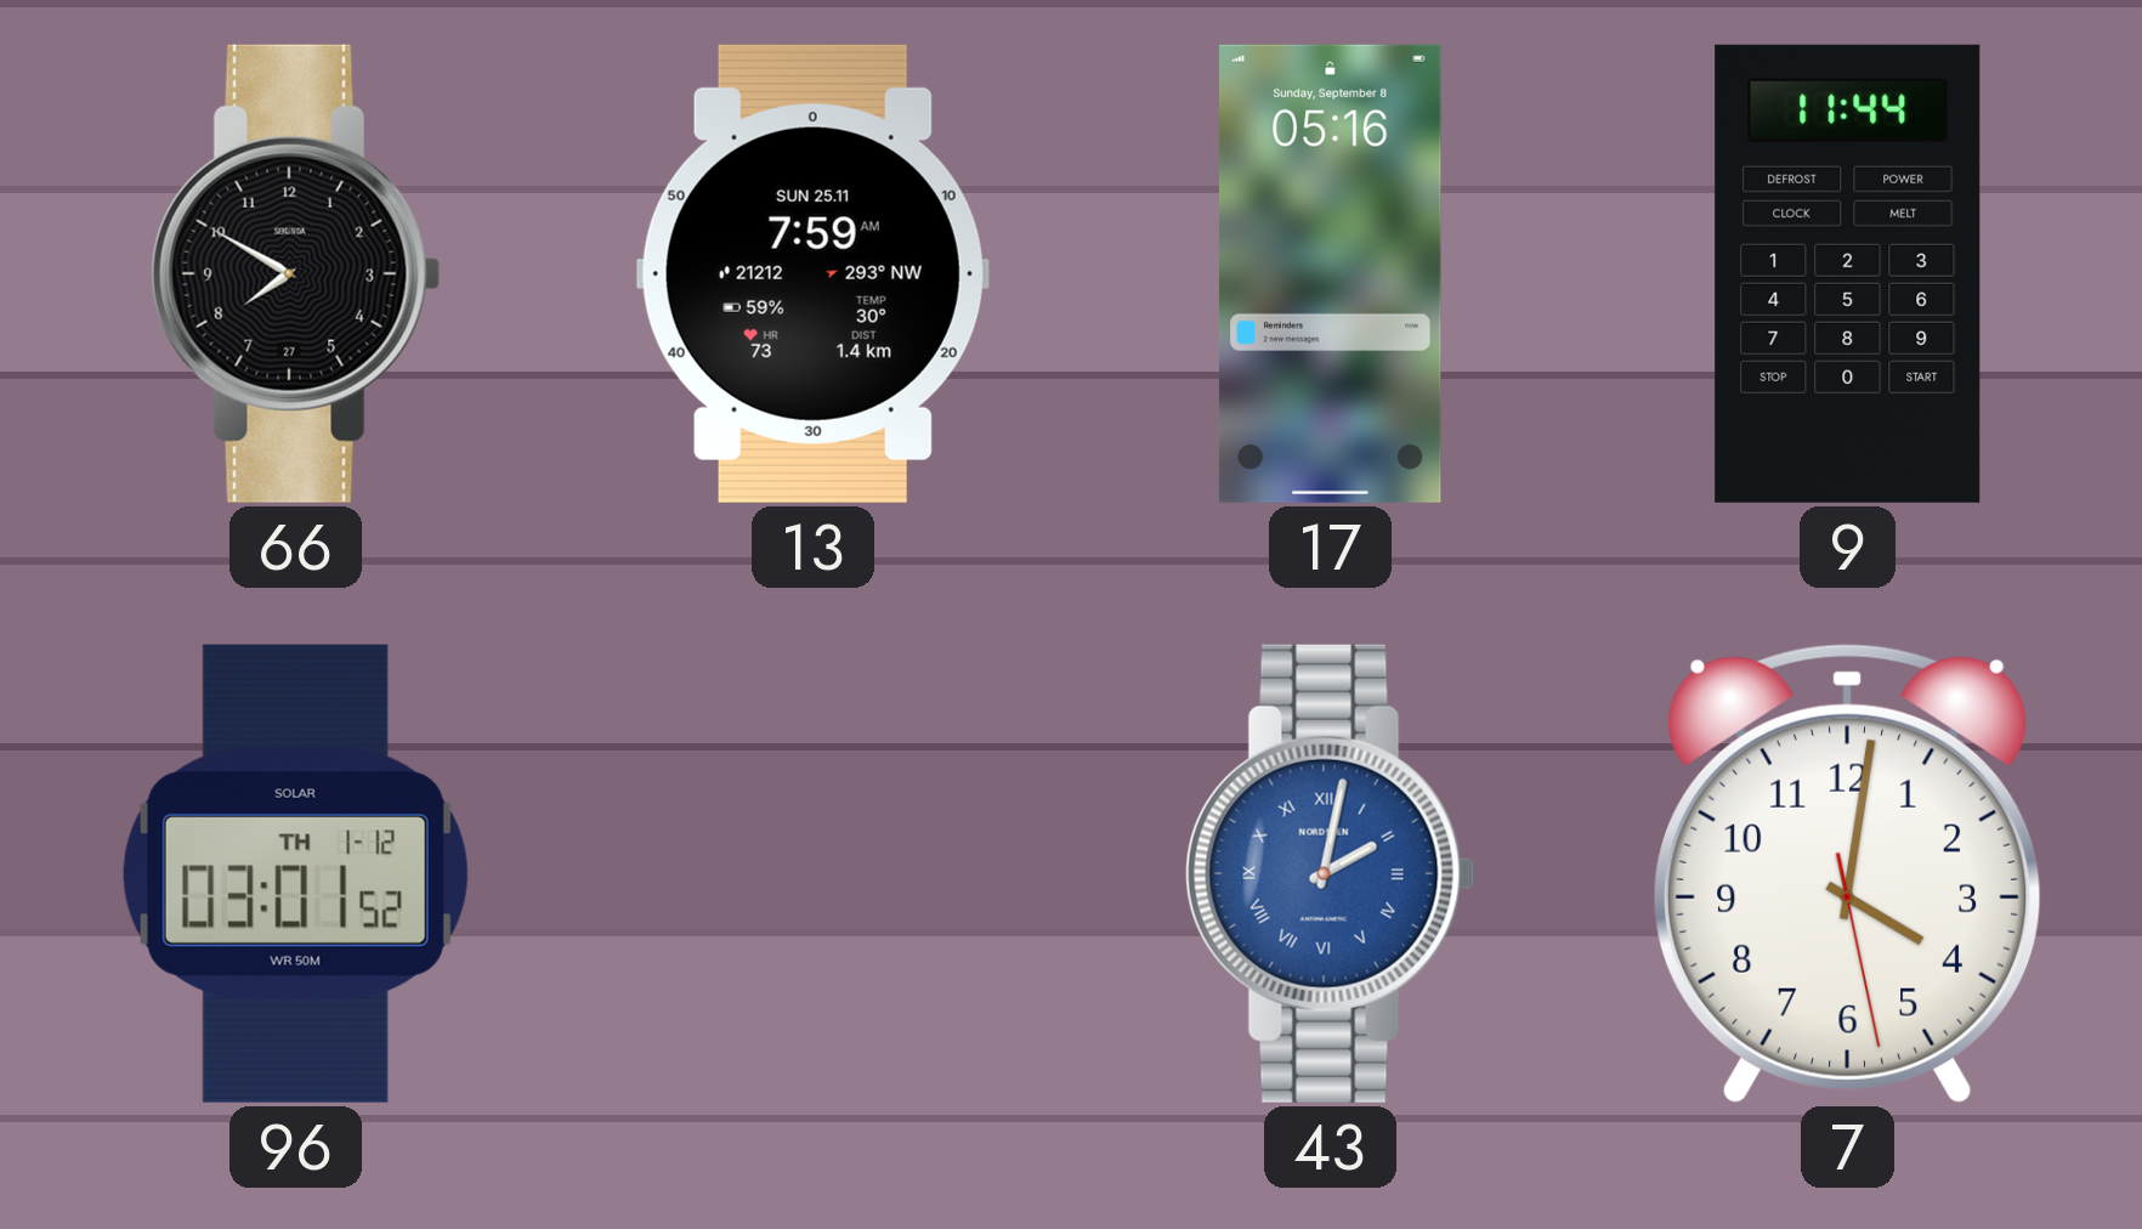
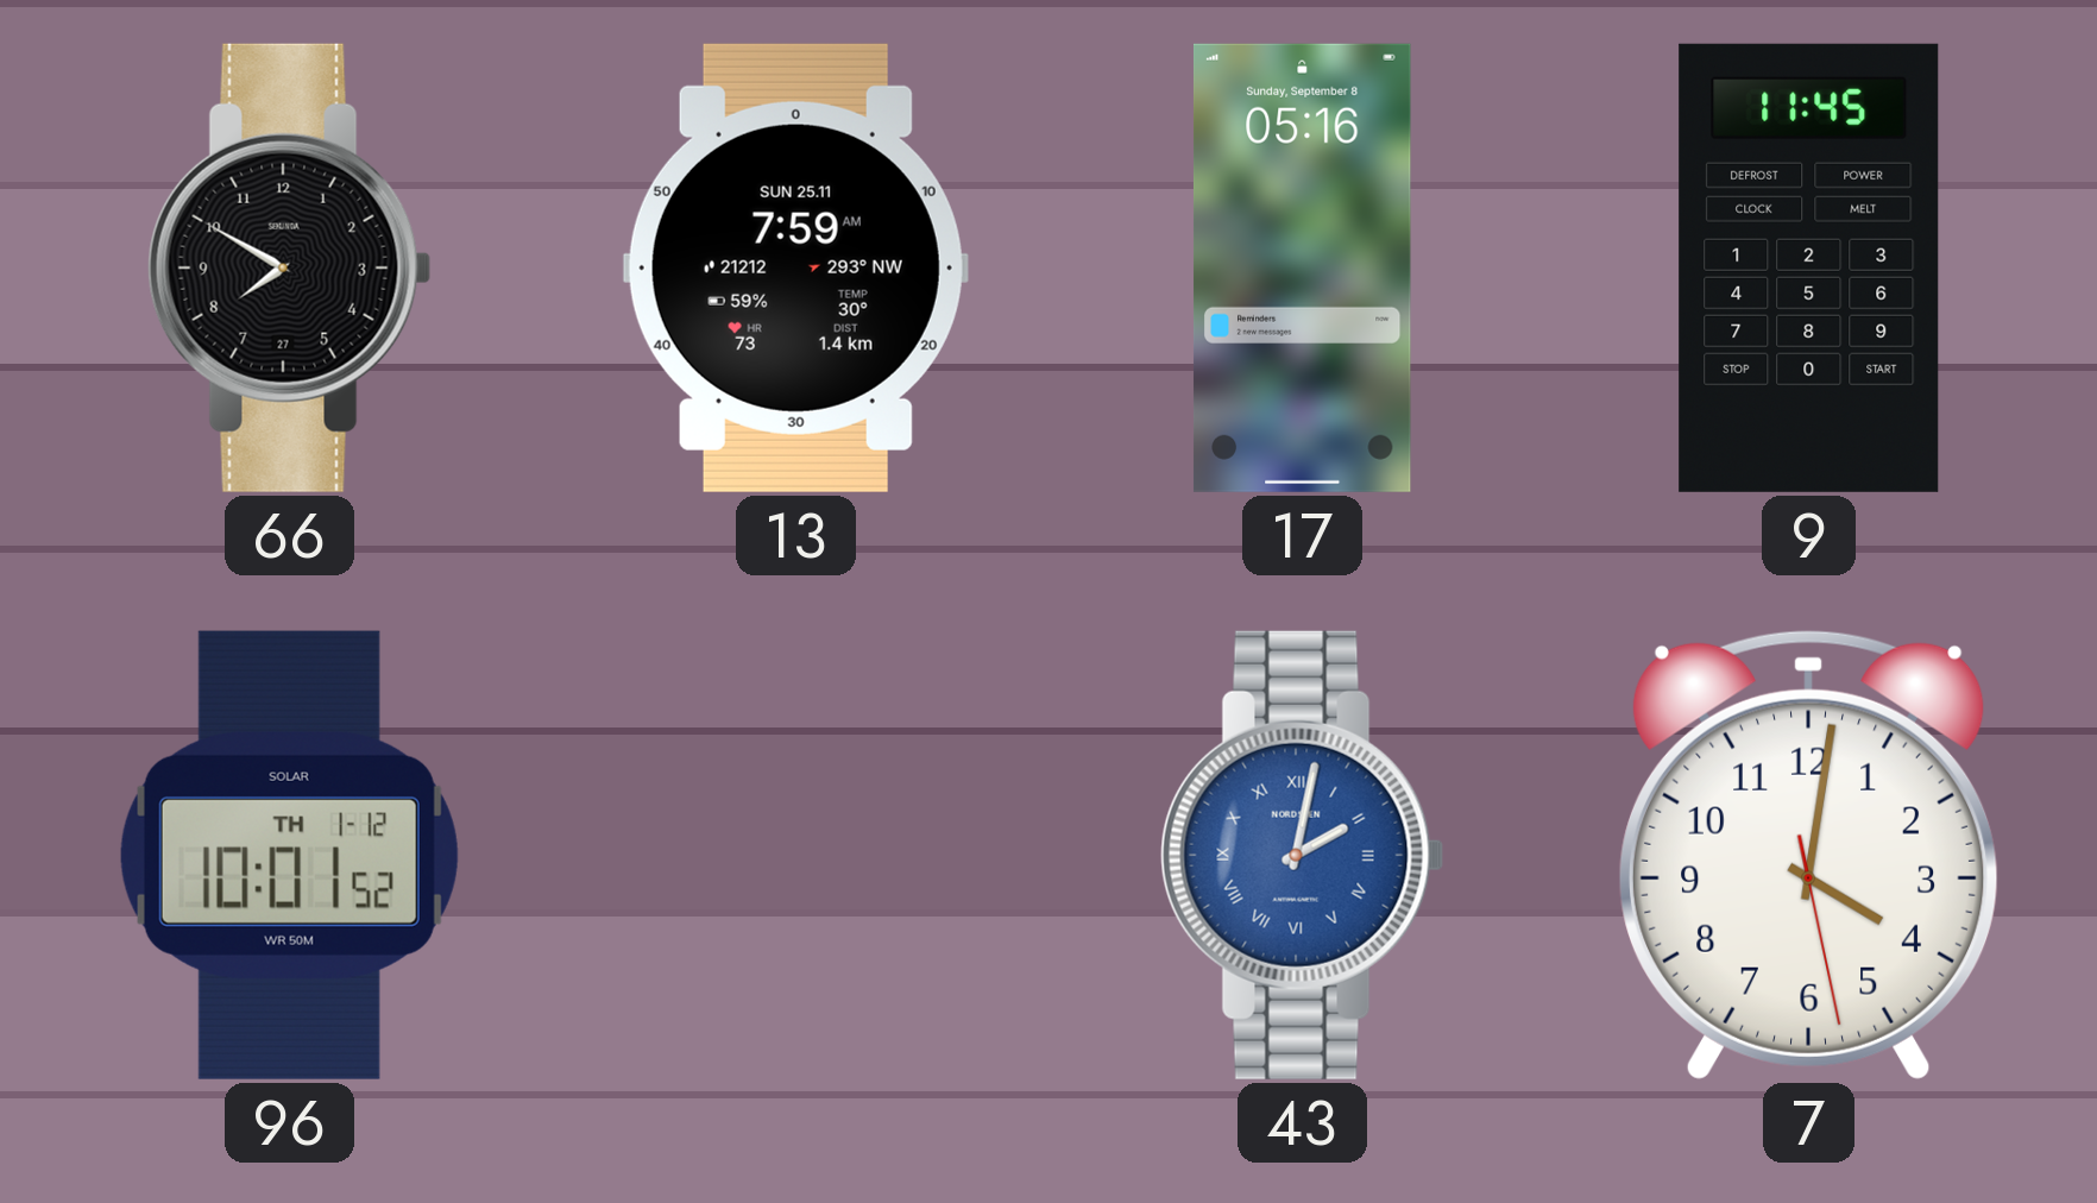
9: 11:44 -> 11:45
96: 03:01 -> 10:01
